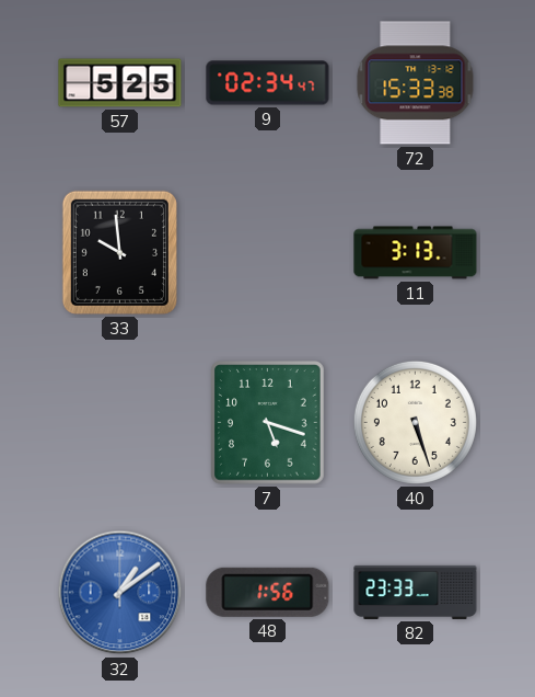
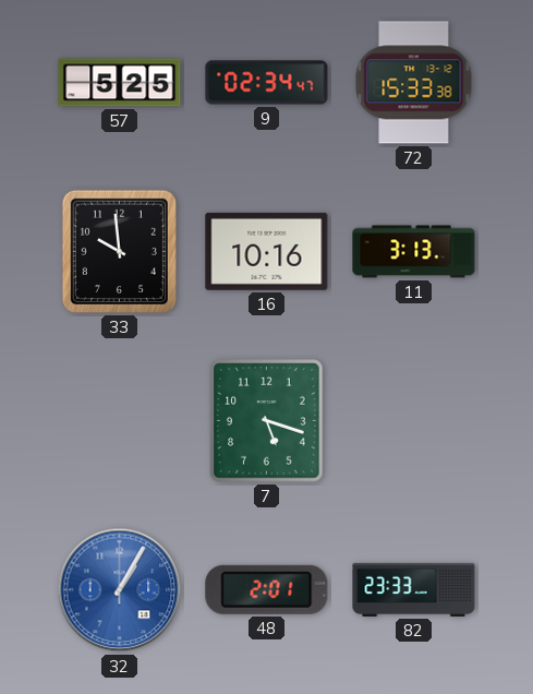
16: none -> 10:16
40: 5:27 -> none
32: 1:09 -> 1:05
48: 1:56 -> 2:01
